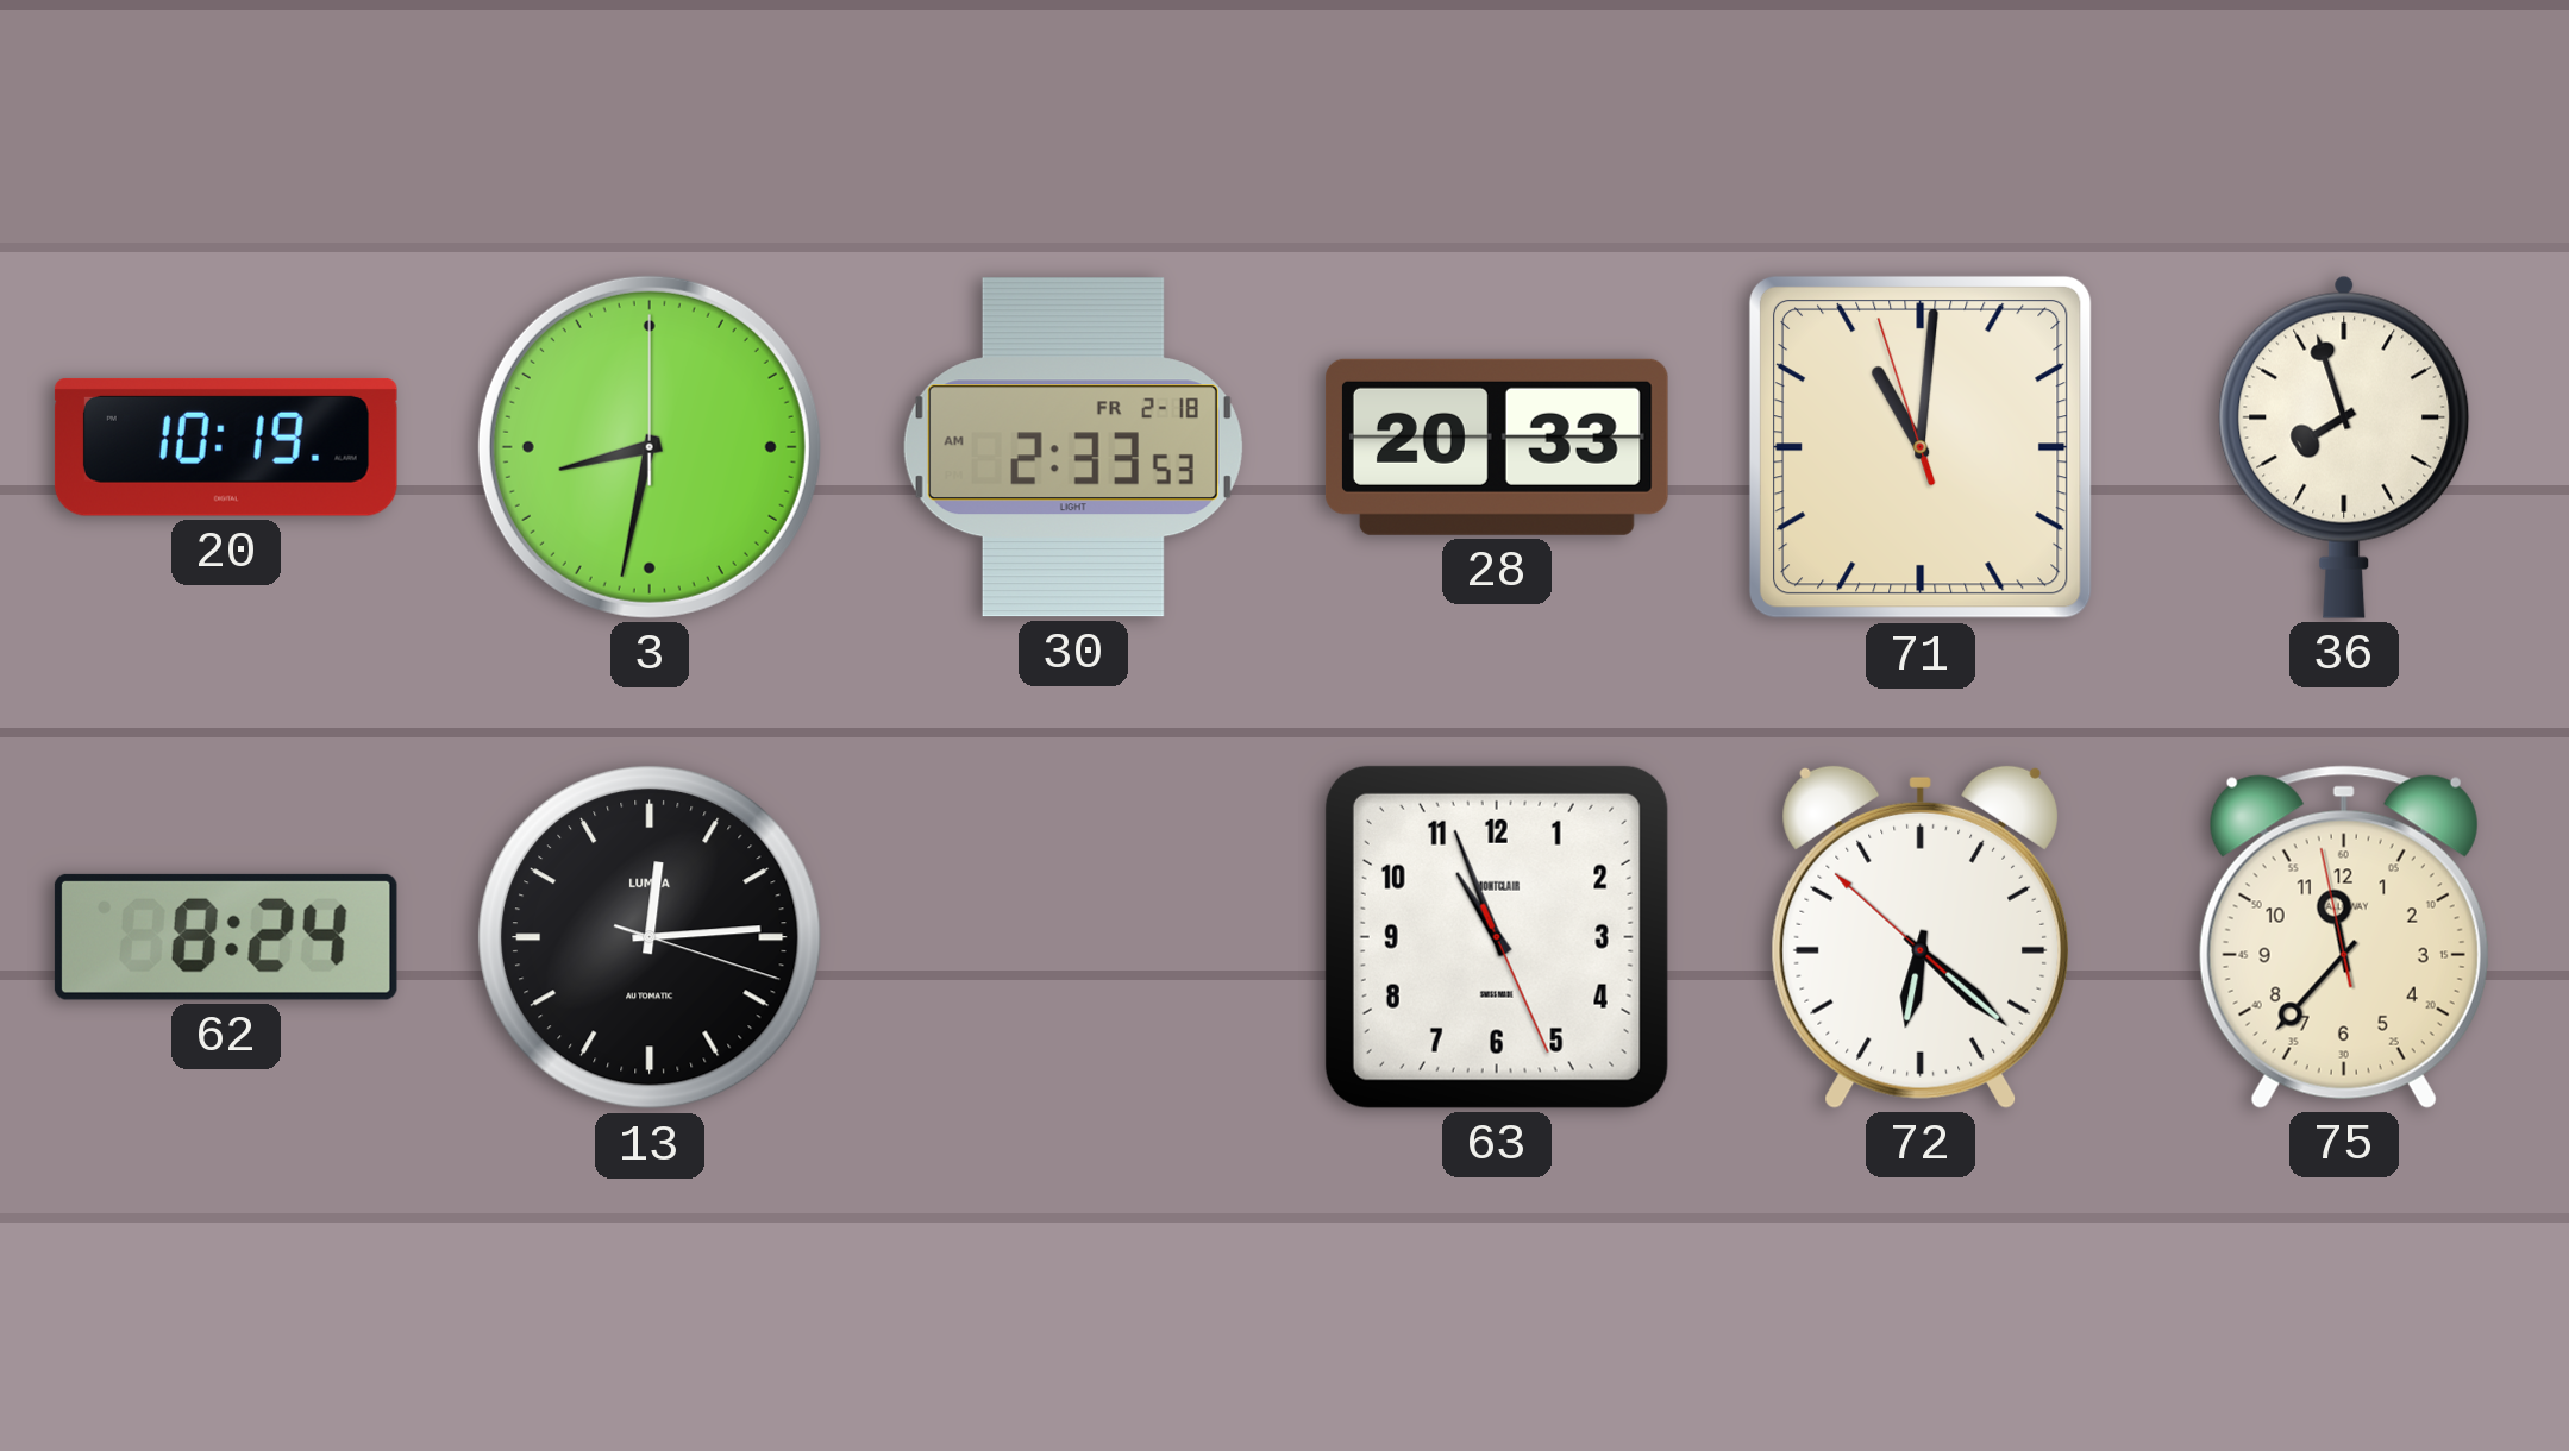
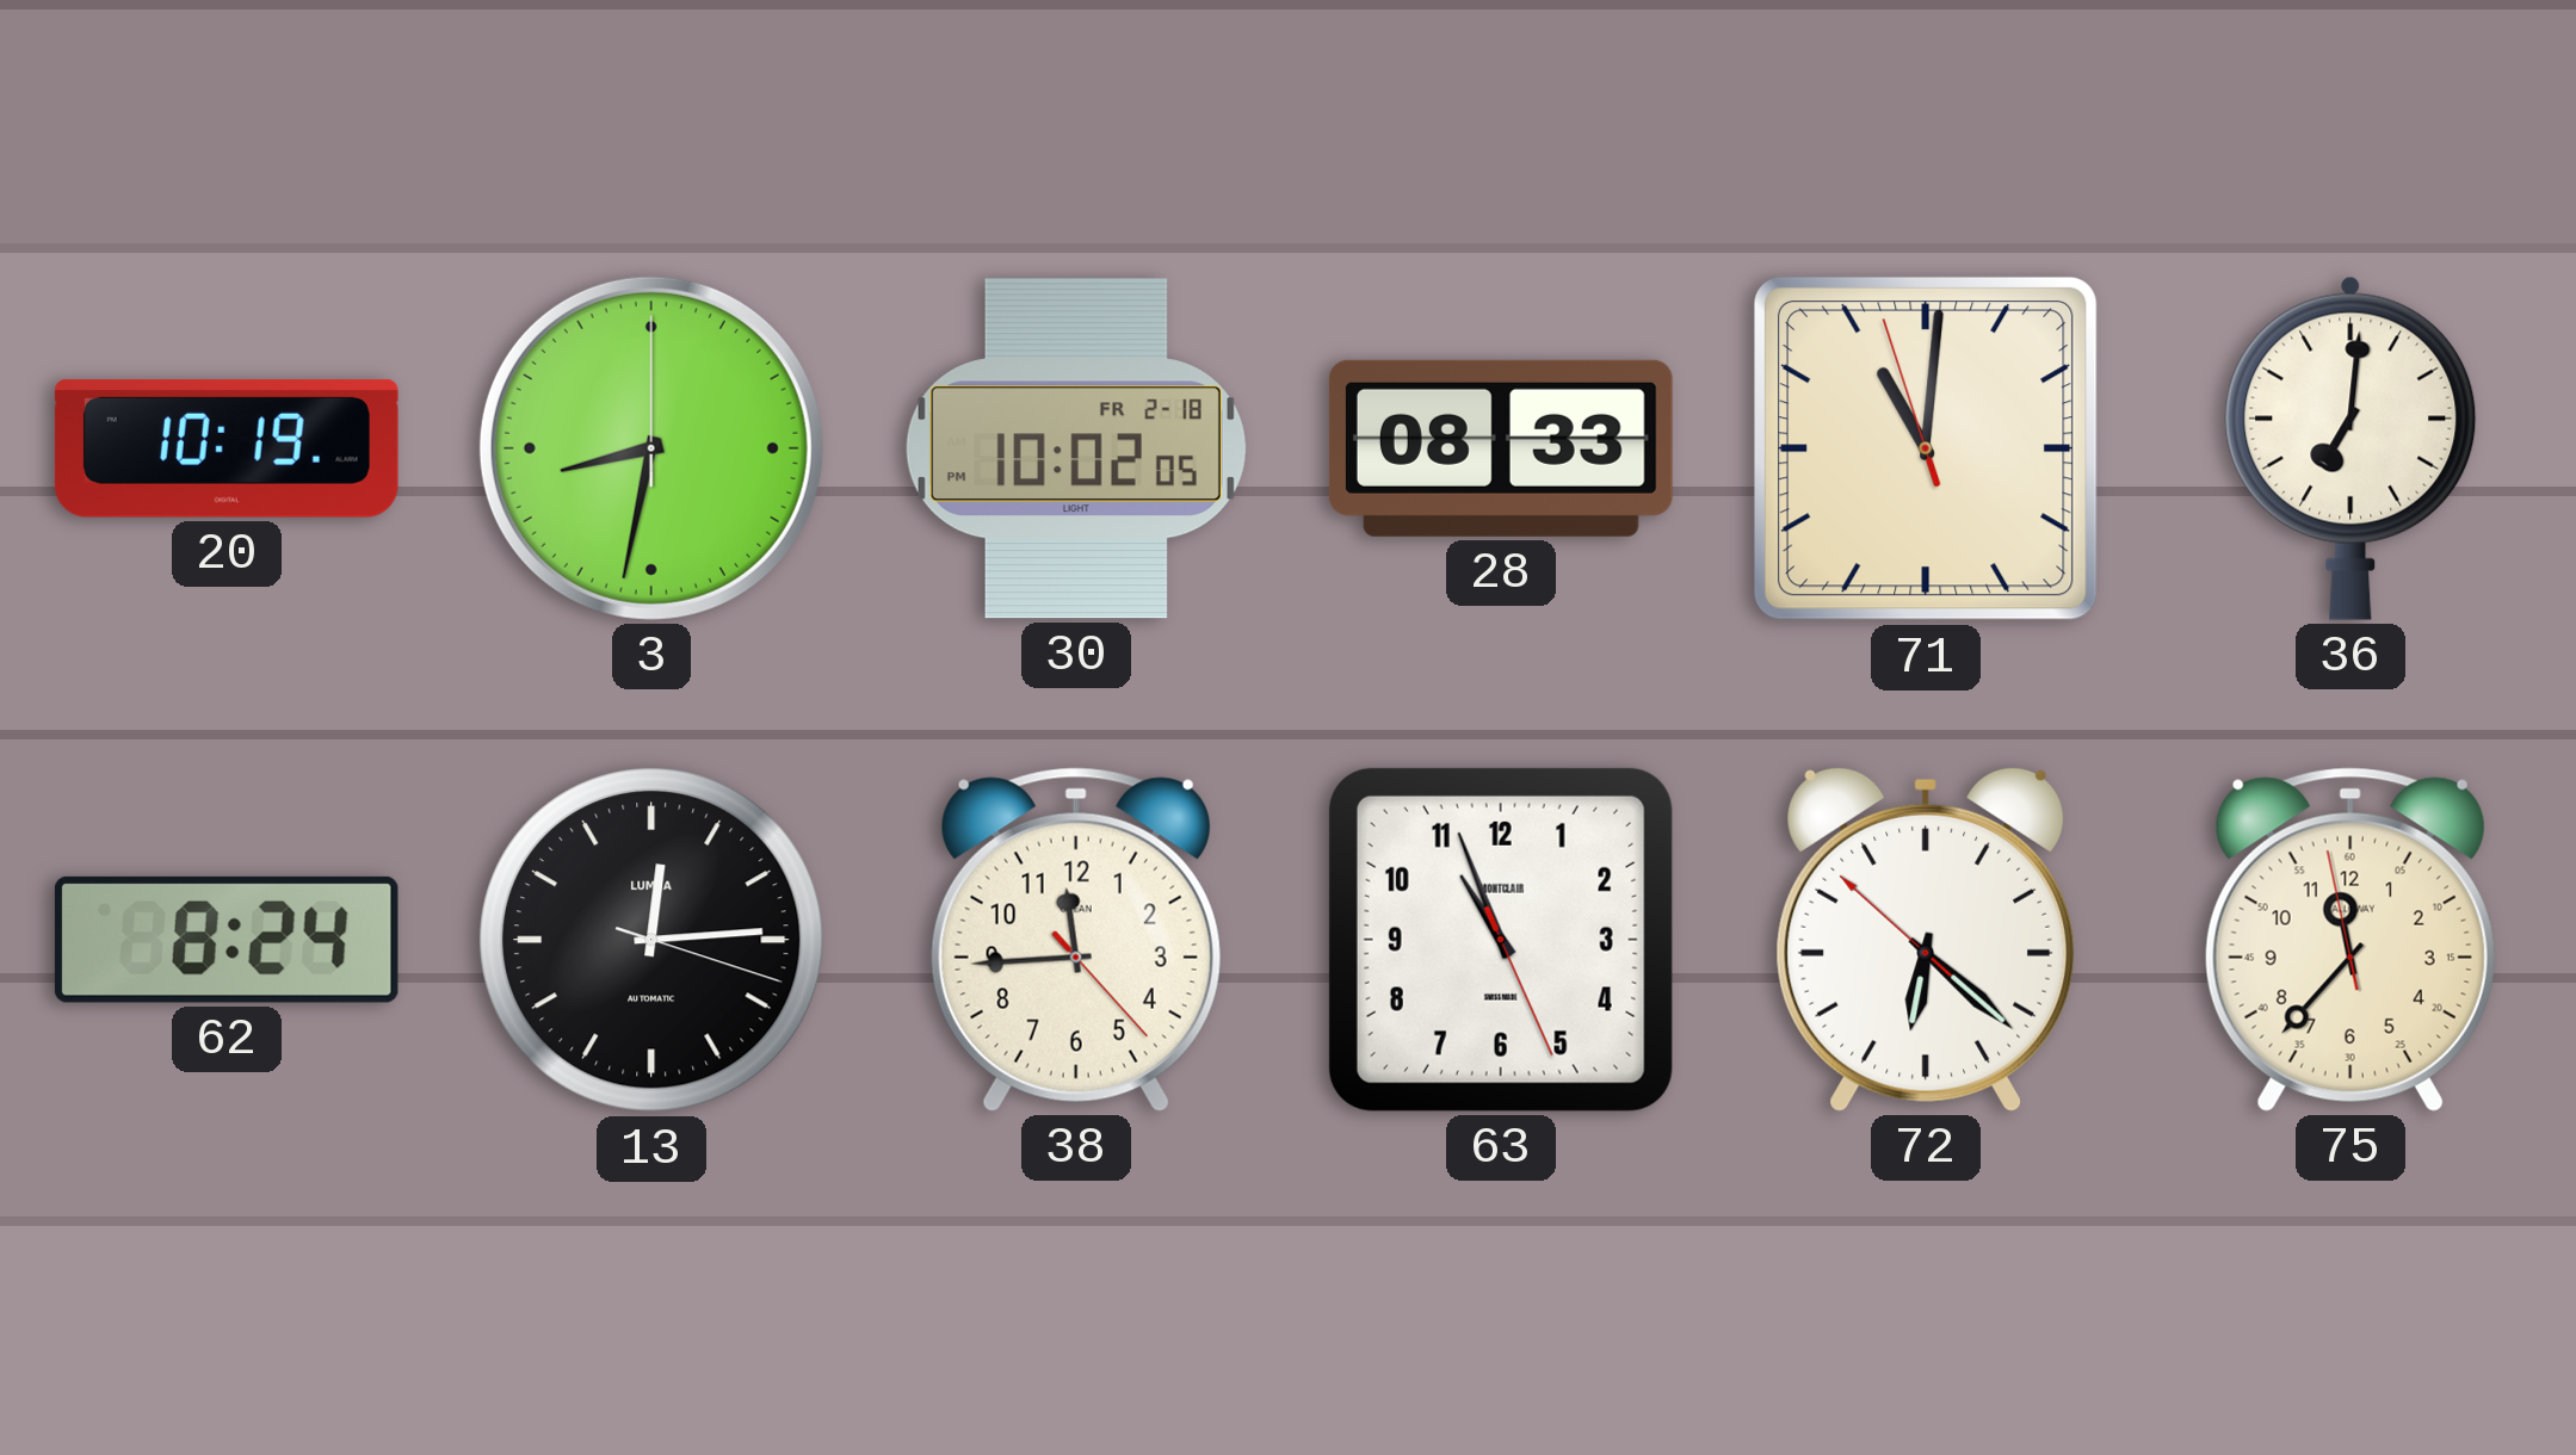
30: 2:33 -> 10:02
28: 20:33 -> 08:33
36: 7:57 -> 7:01
38: none -> 11:44
